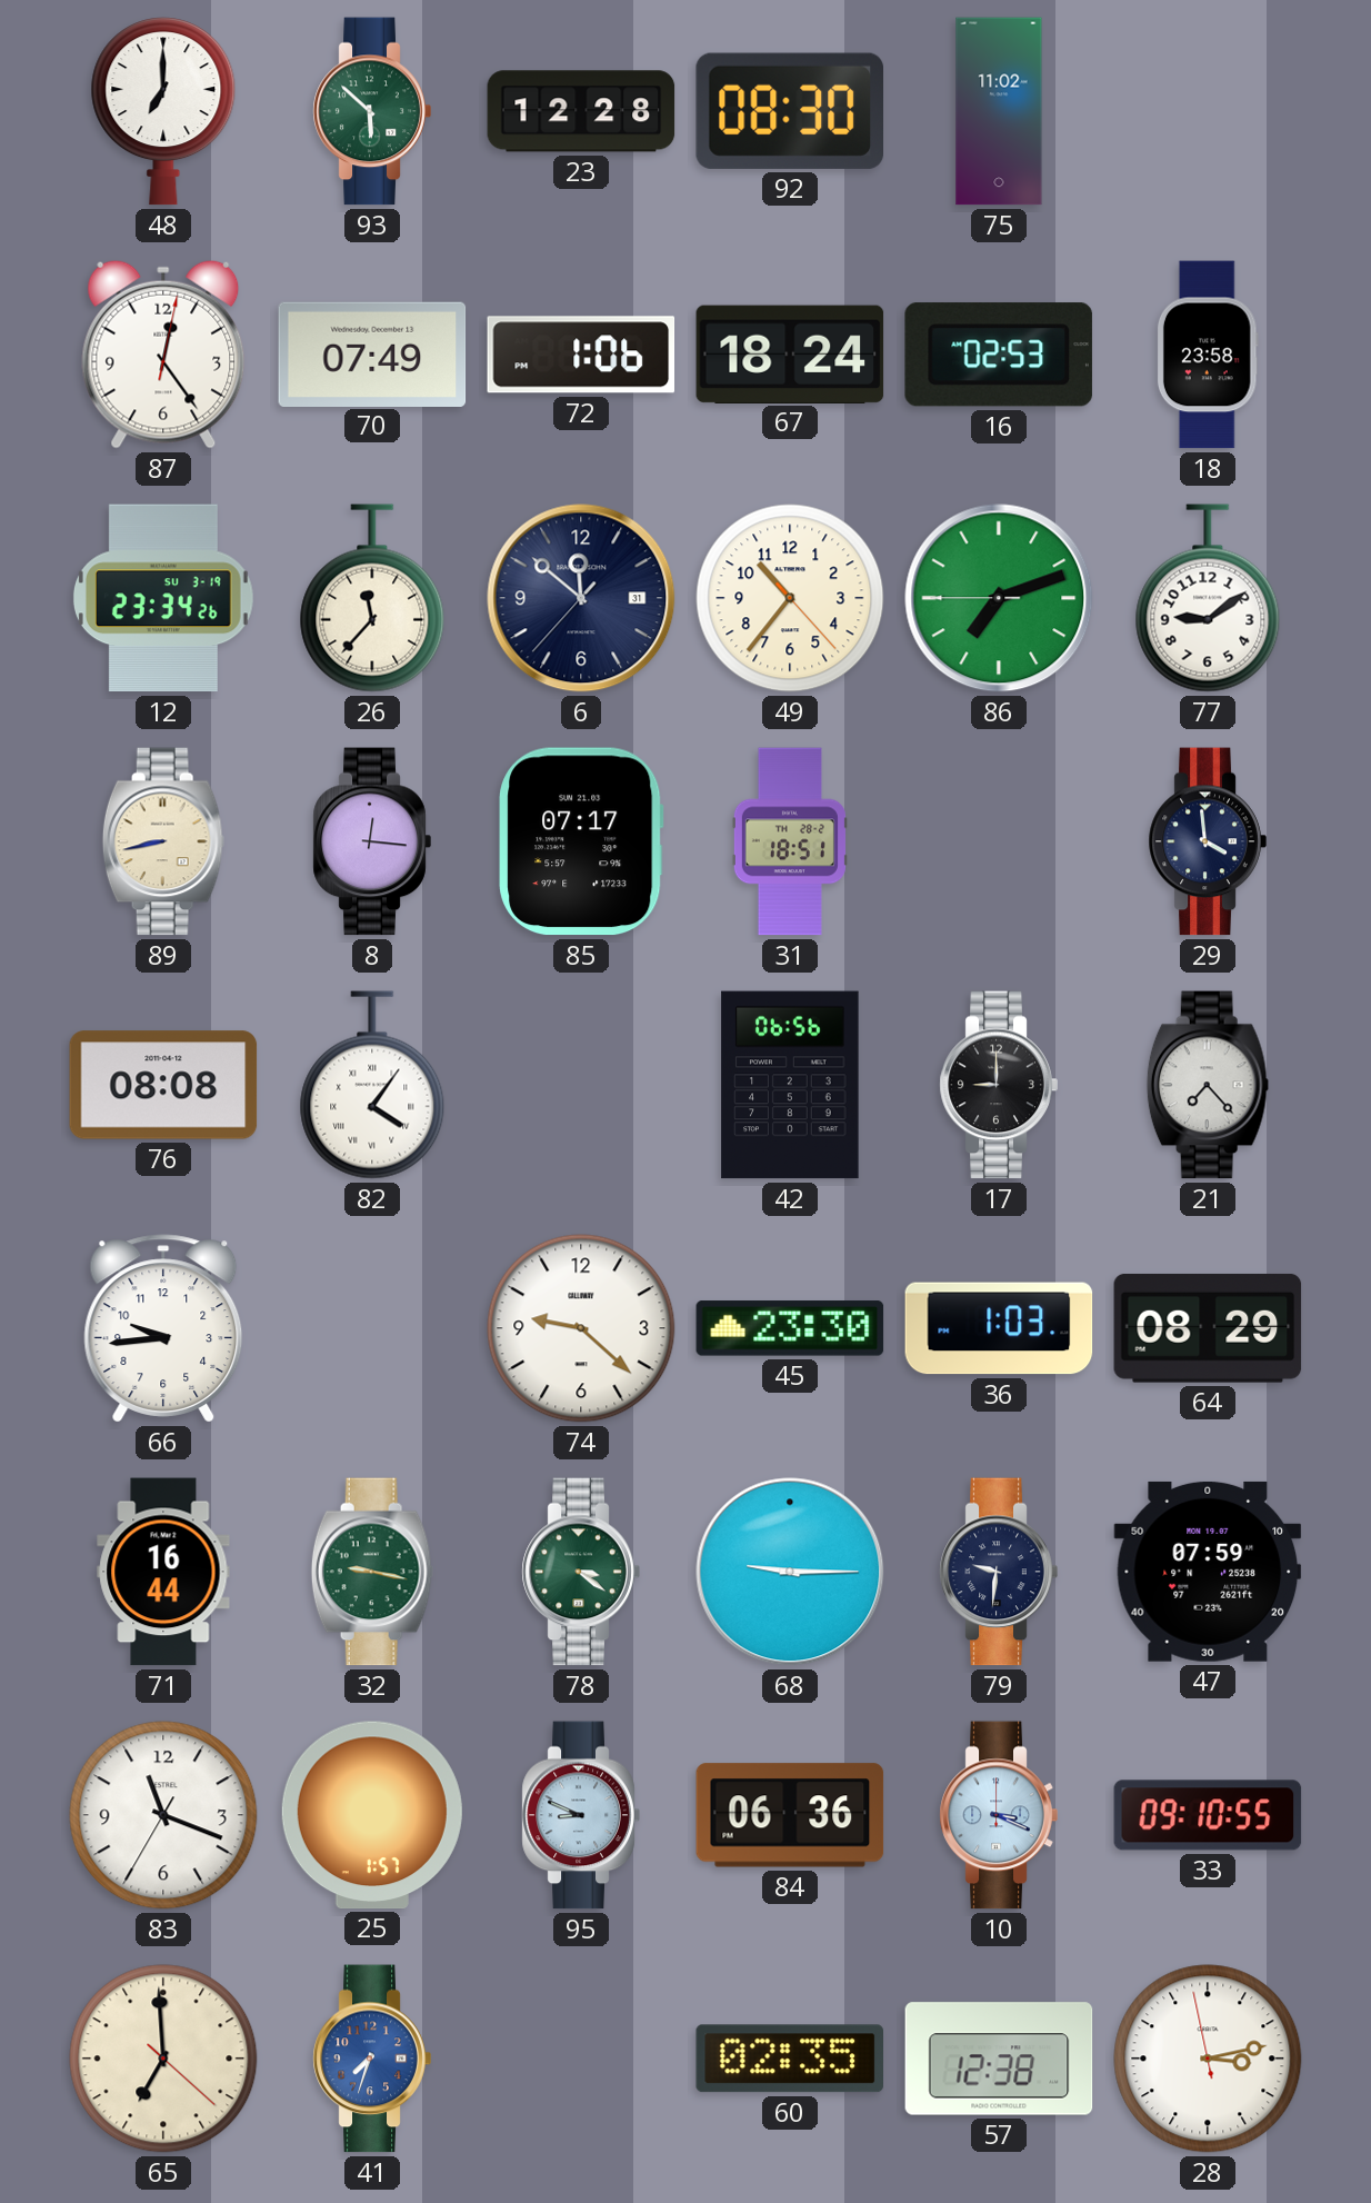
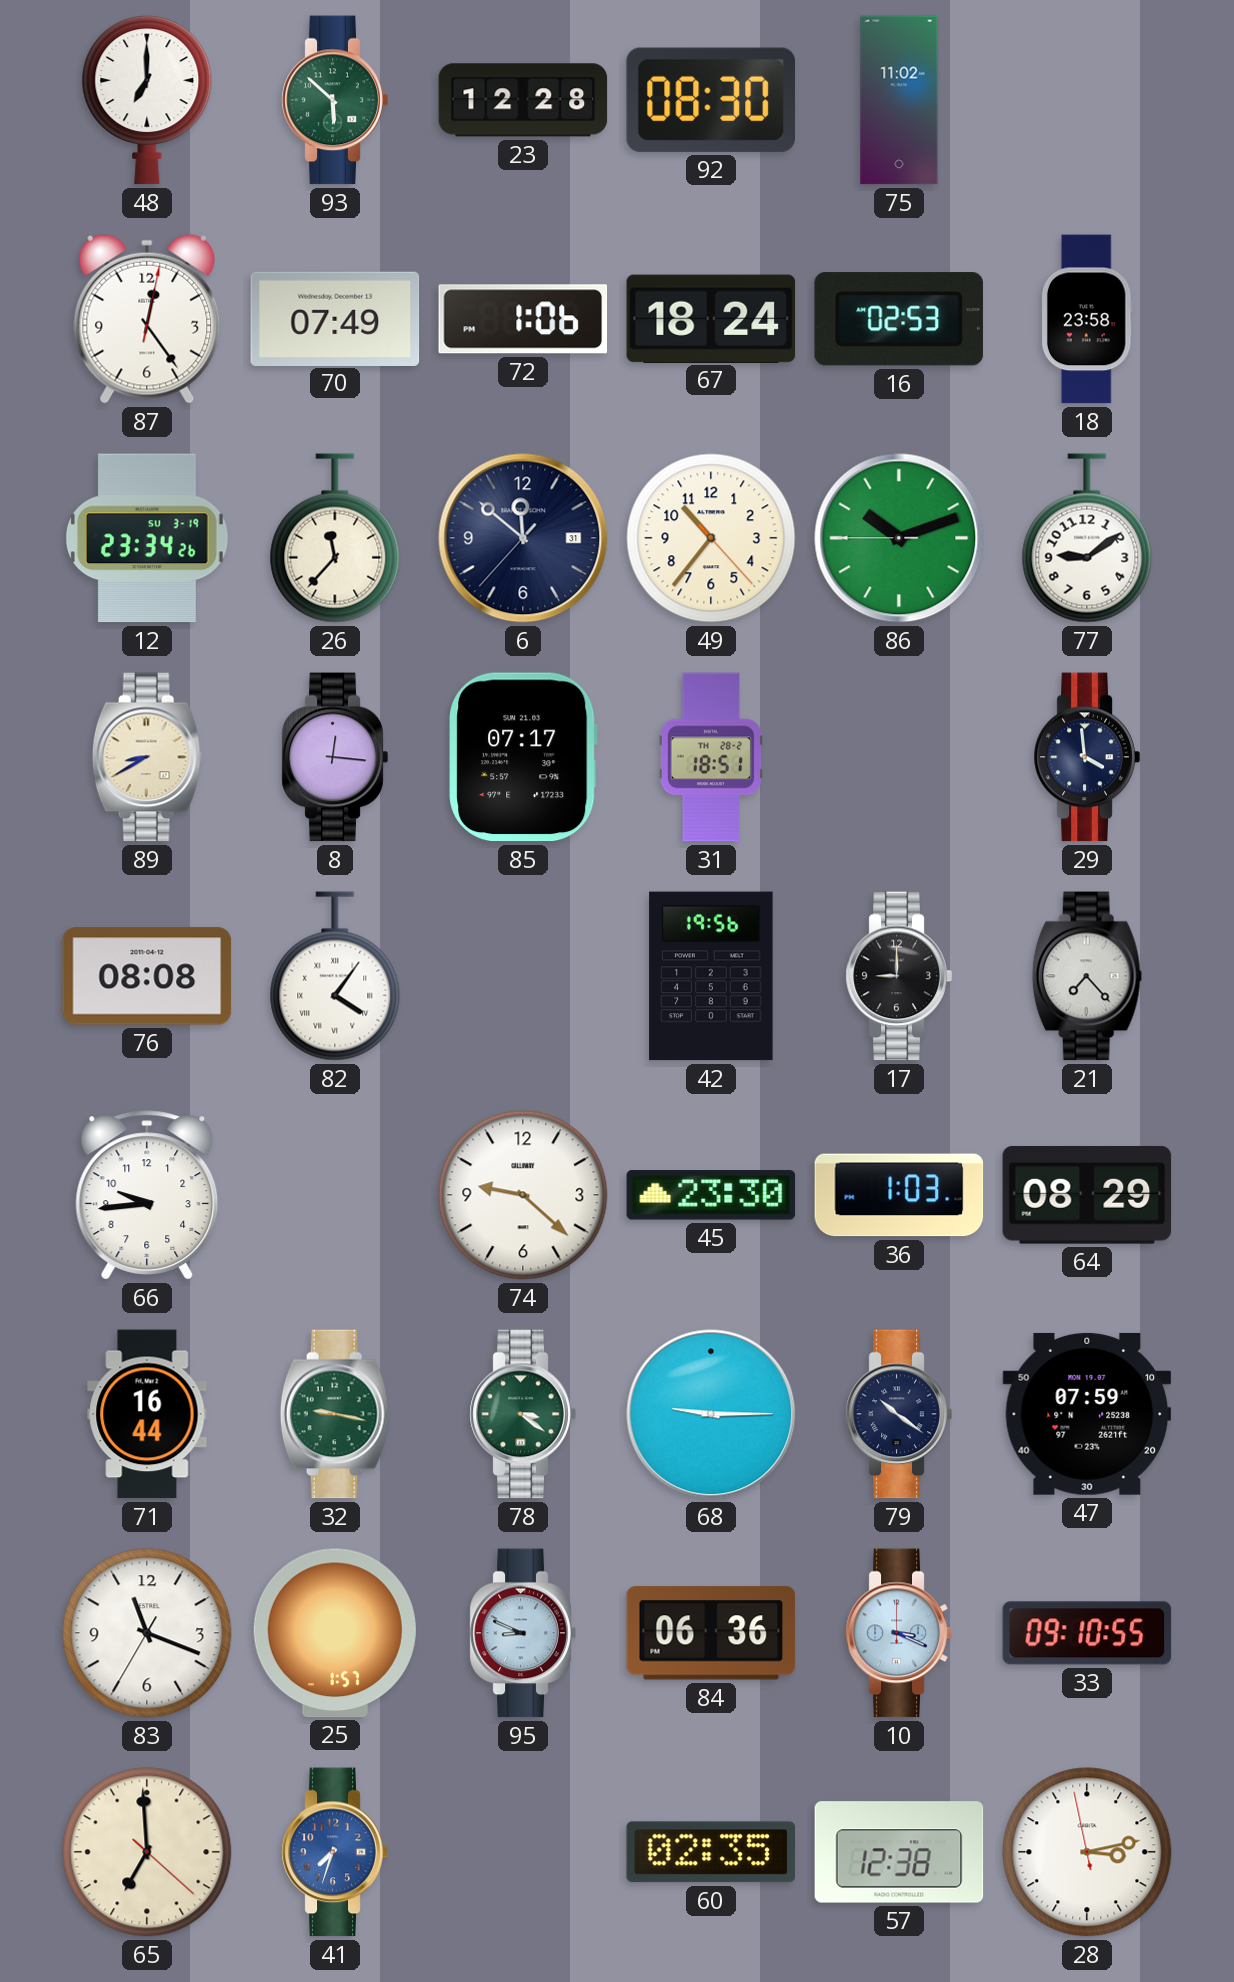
86: 7:11 -> 10:11
89: 8:43 -> 8:40
42: 06:56 -> 19:56
79: 9:31 -> 10:21
